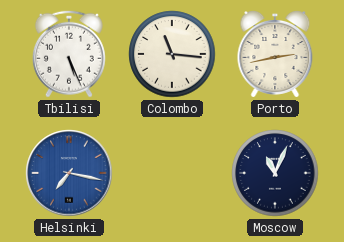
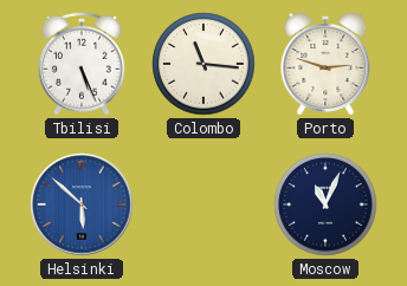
Porto: 2:43 -> 2:48
Helsinki: 7:17 -> 5:52
